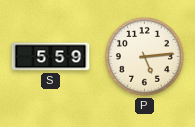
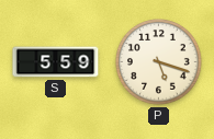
P: 5:14 -> 5:18
